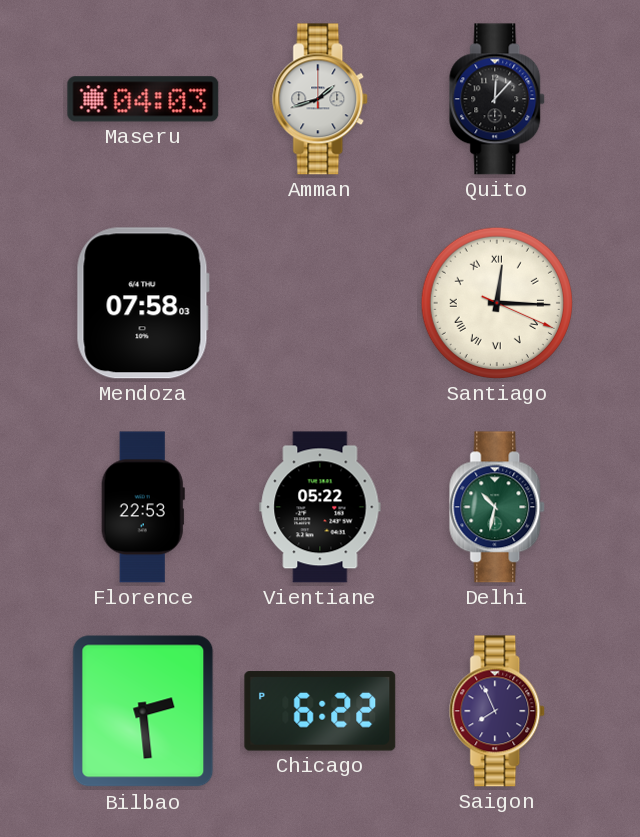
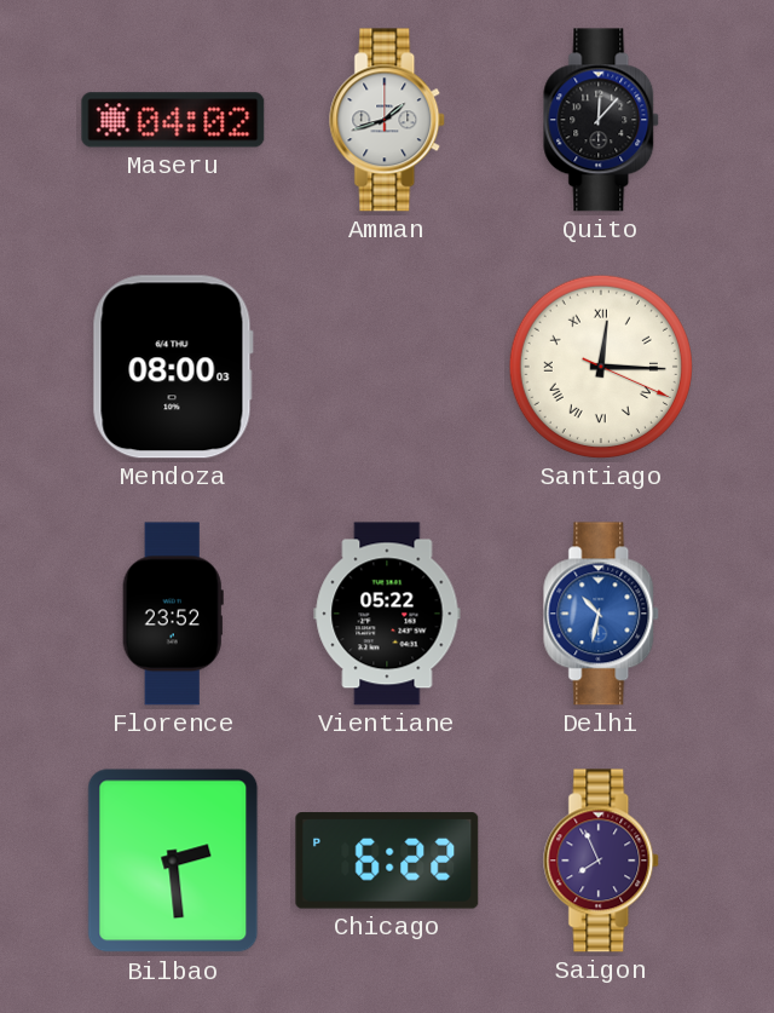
Maseru: 04:03 -> 04:02
Mendoza: 07:58 -> 08:00
Florence: 22:53 -> 23:52
Delhi dial: green -> blue
